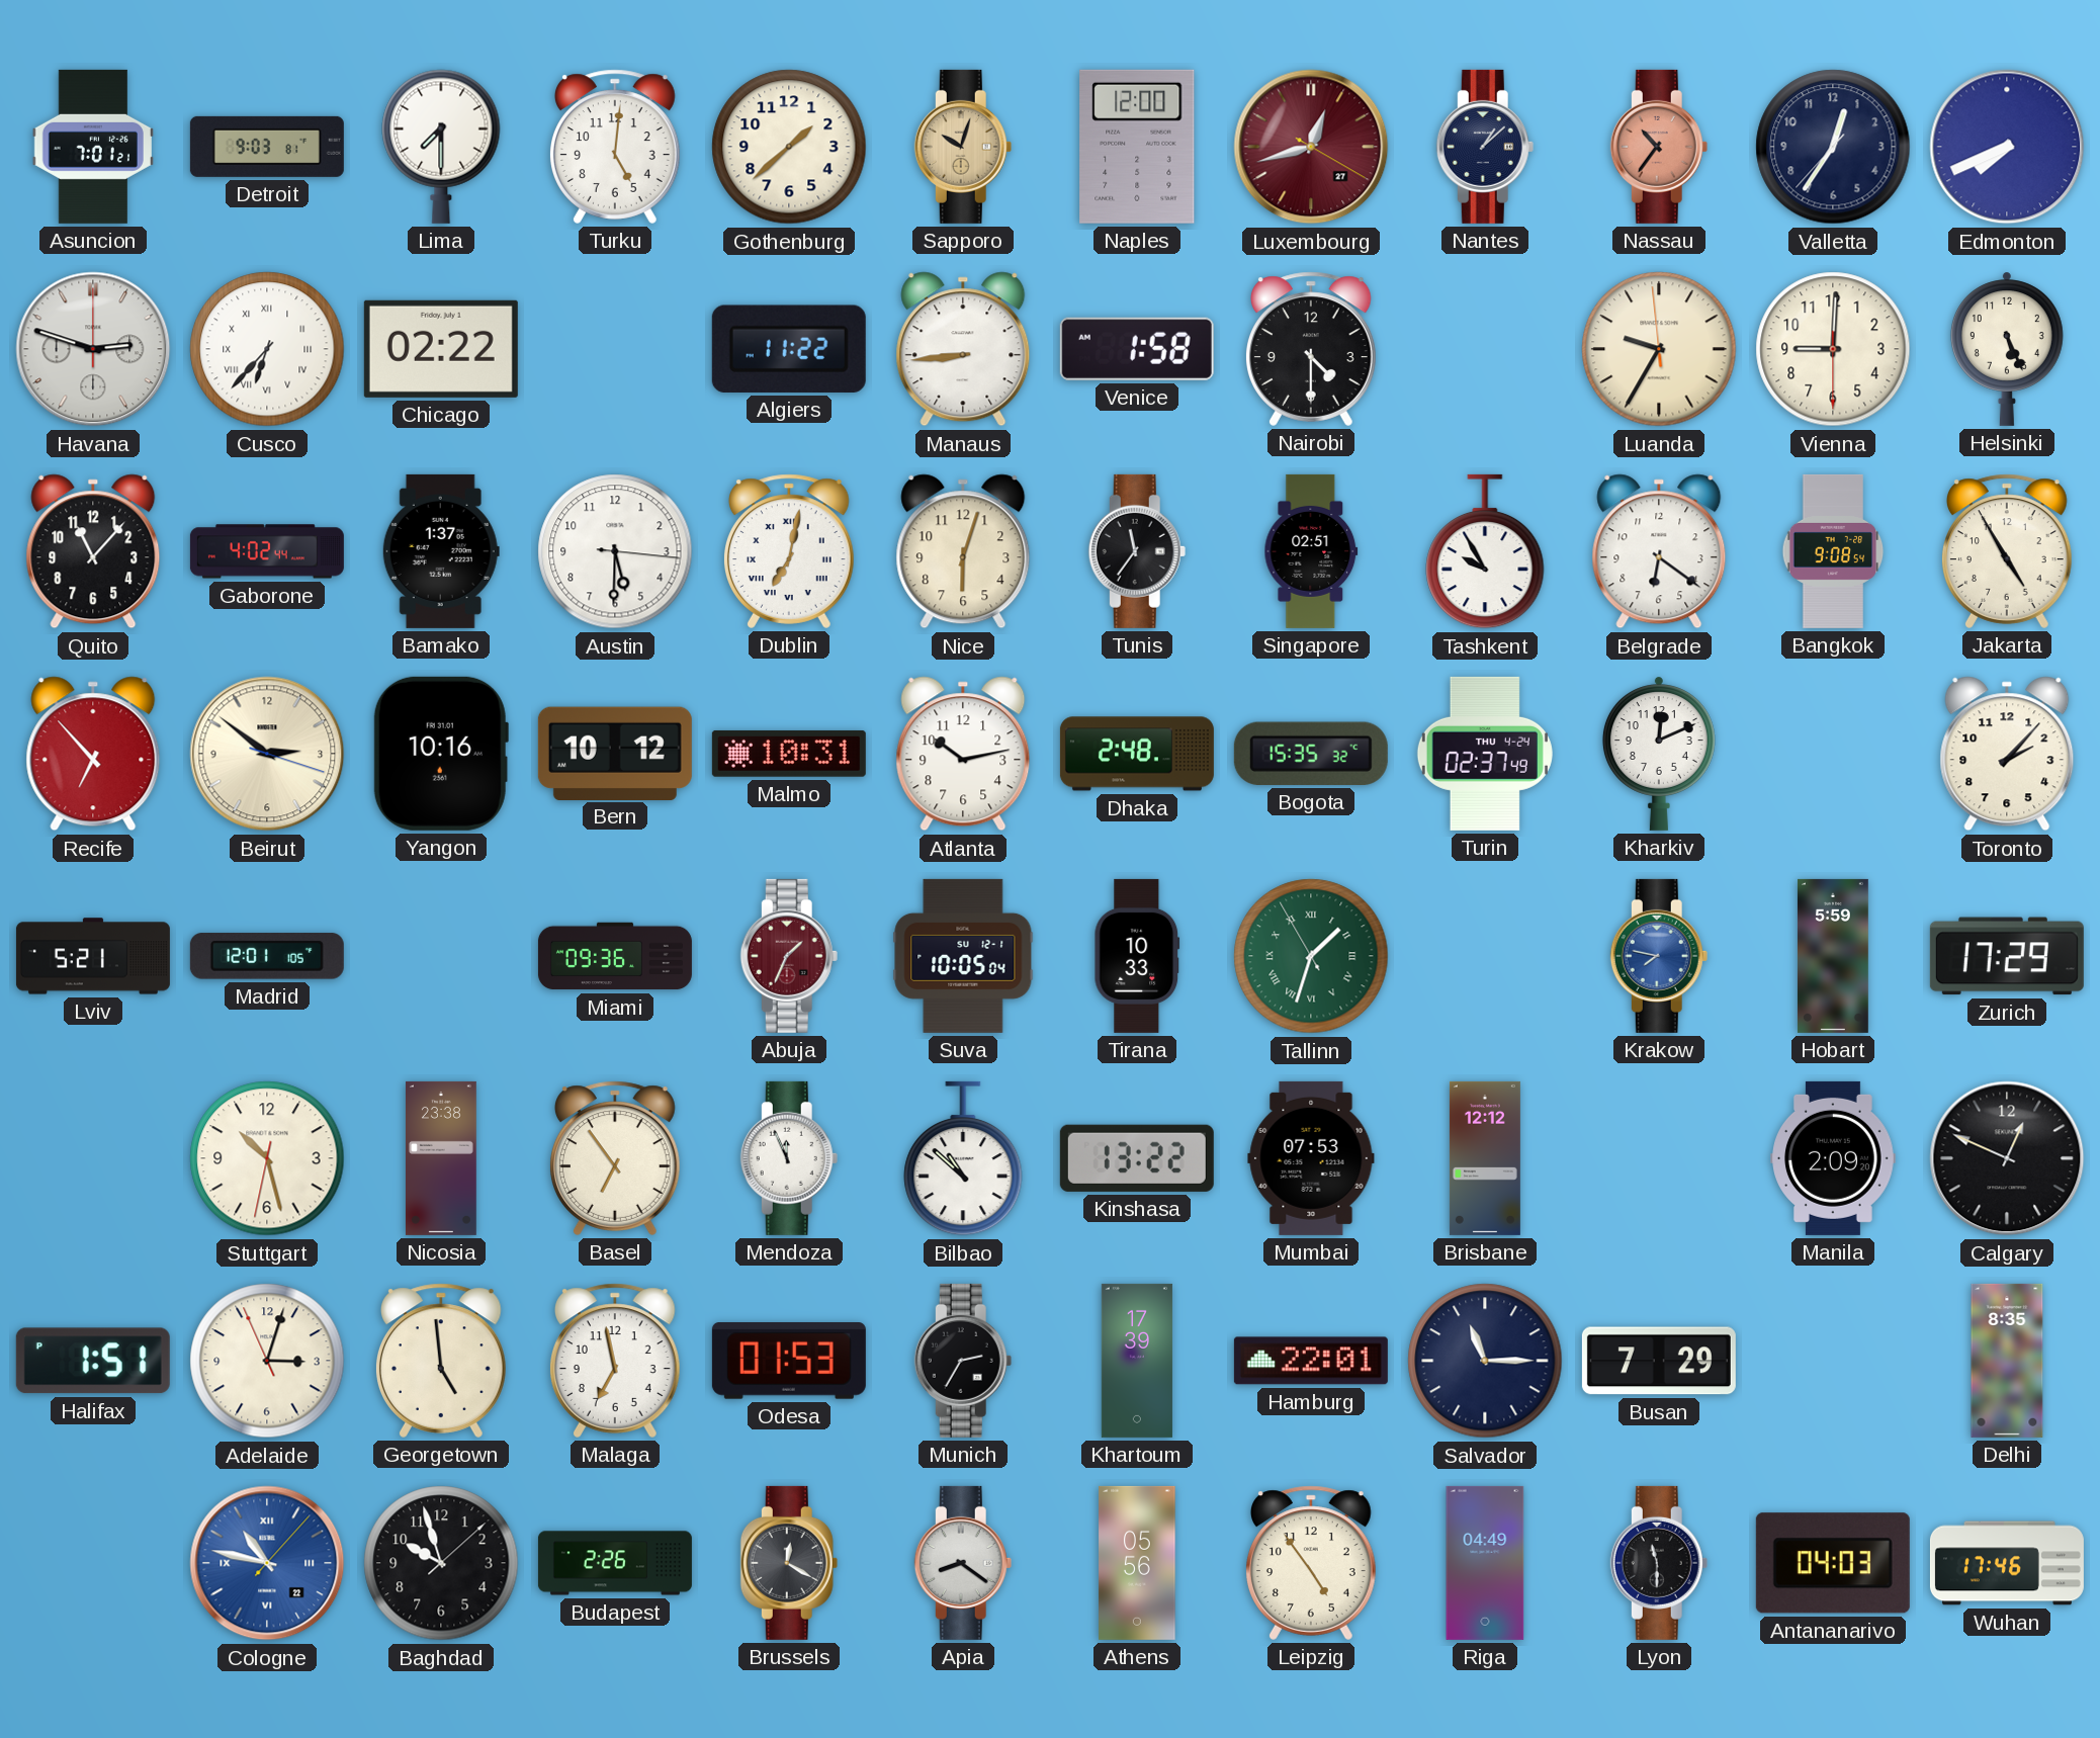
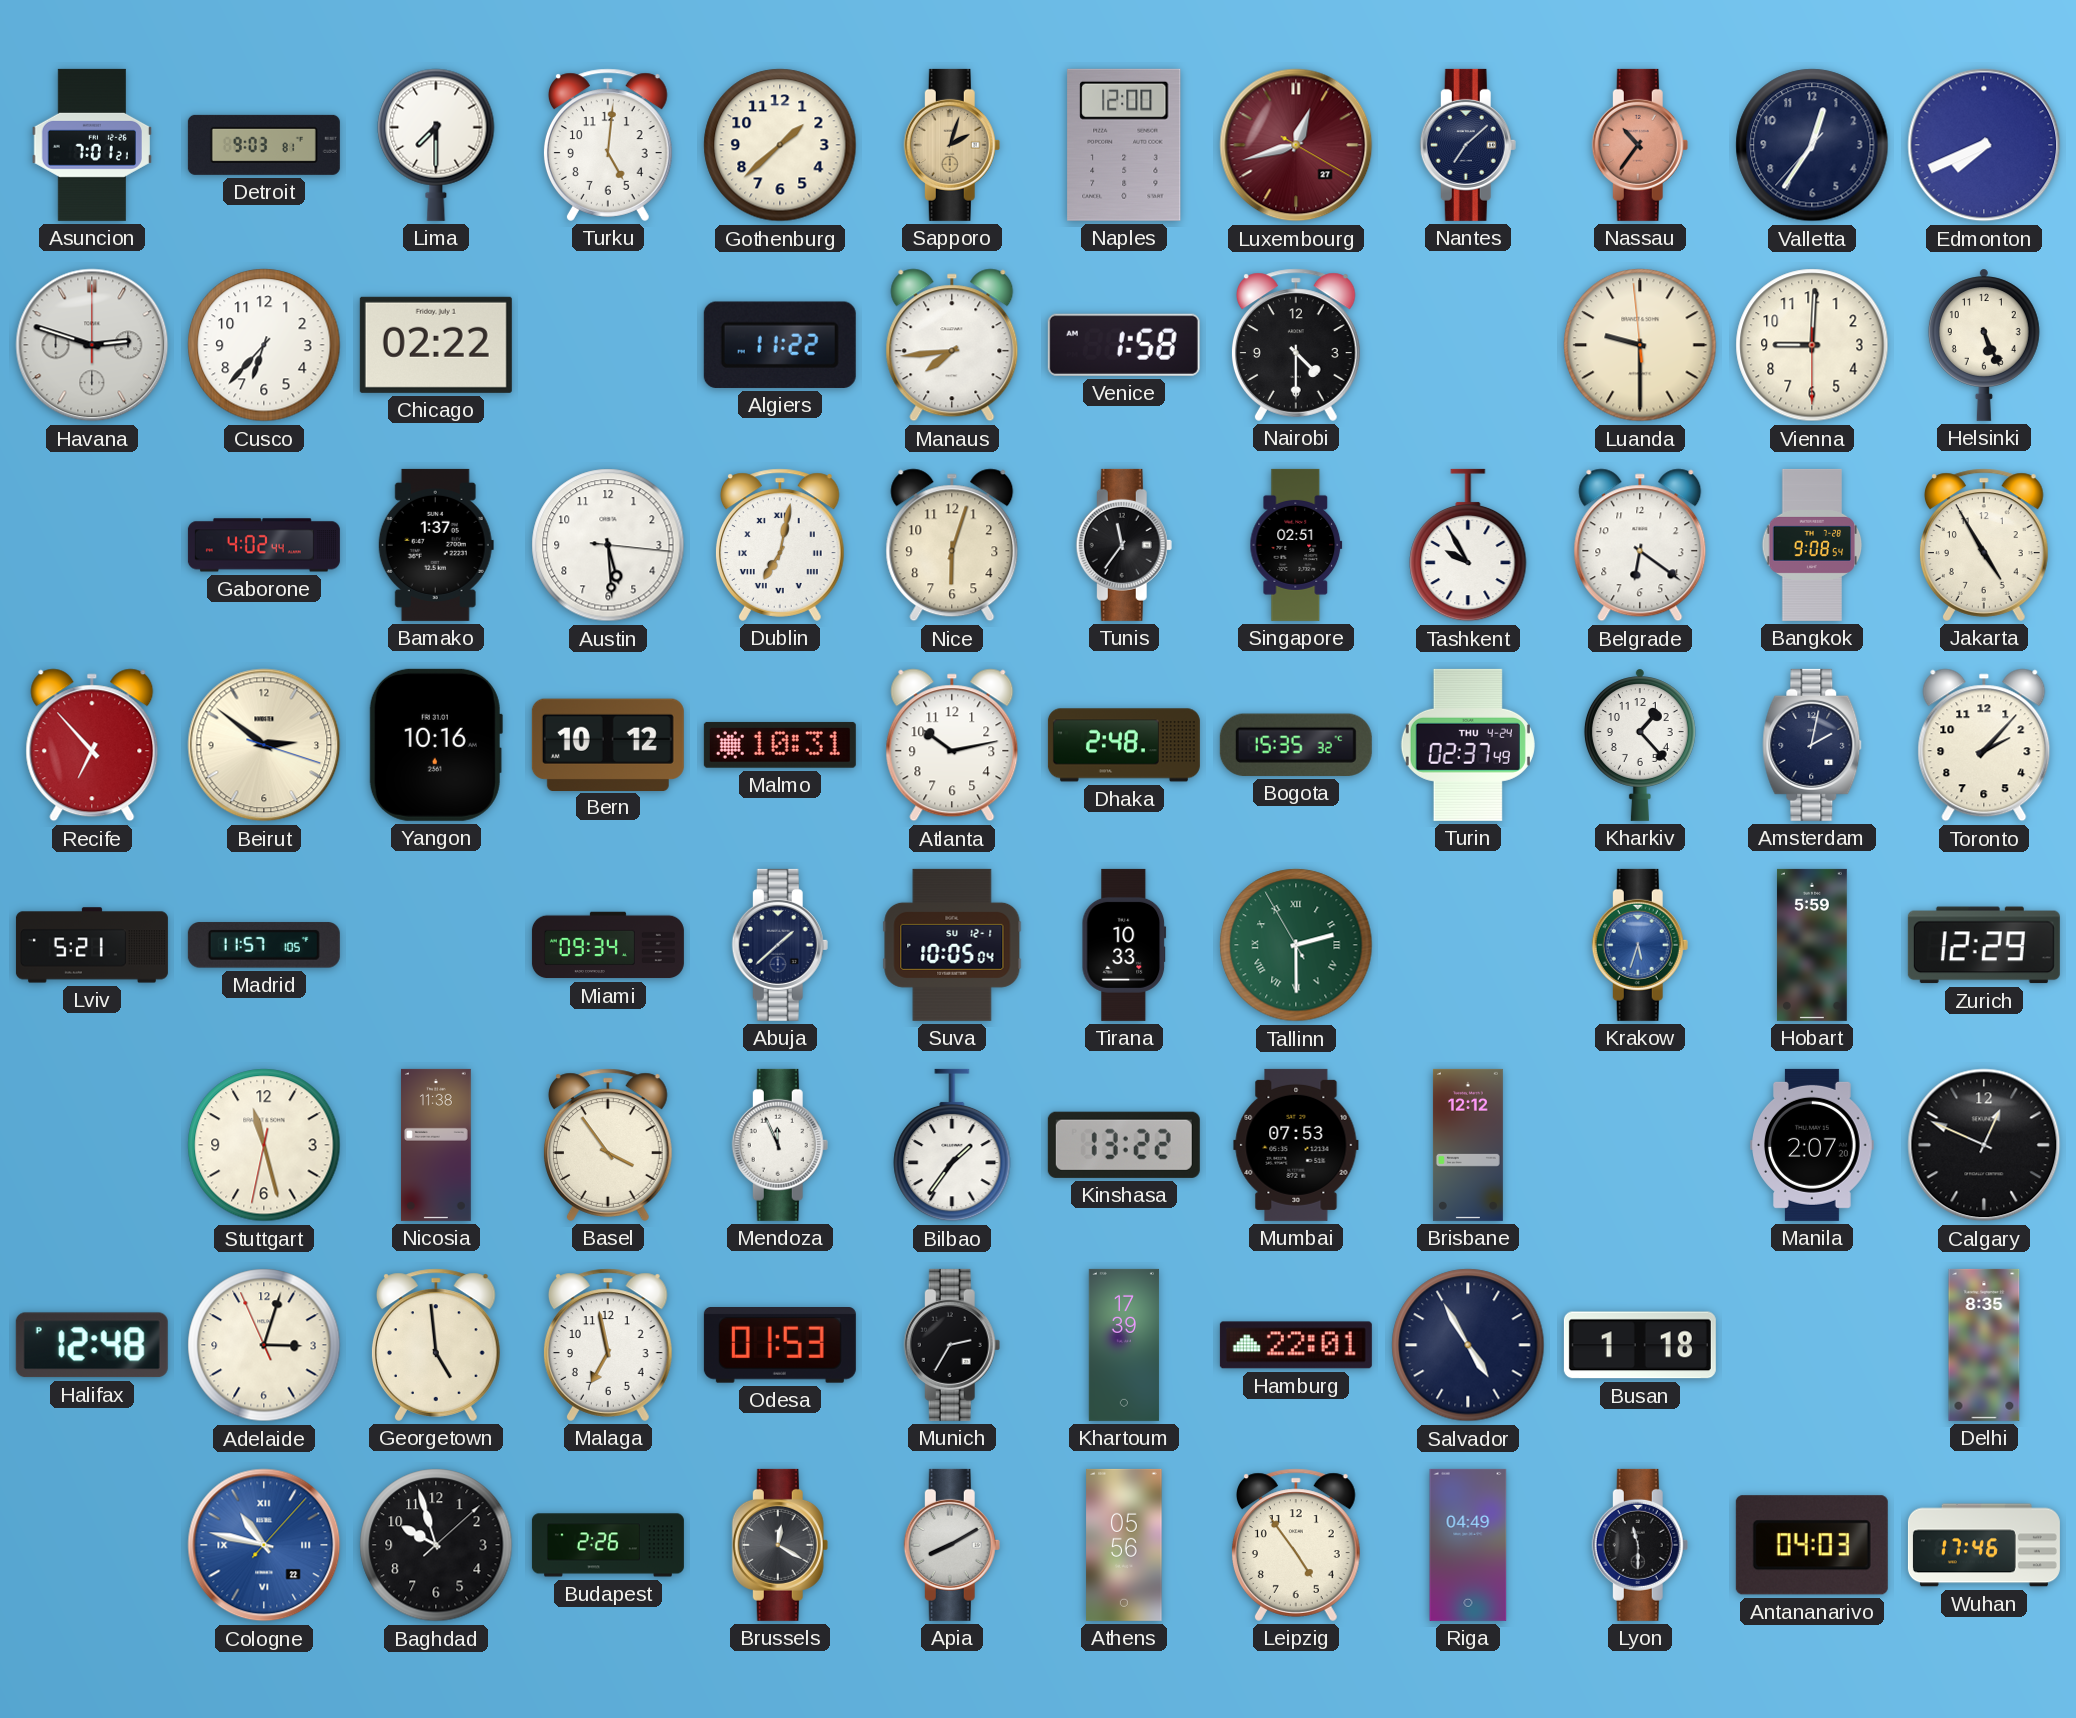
Sapporo: 10:03 -> 2:03
Nantes: 1:08 -> 7:08
Cusco numerals: Roman -> Arabic
Manaus: 8:44 -> 7:44
Luanda: 9:34 -> 9:29
Quito: 11:07 -> none
Austin: 5:30 -> 5:29
Kharkiv: 12:11 -> 1:23
Amsterdam: none -> 2:02
Madrid: 12:01 -> 11:57
Miami: 09:36 -> 09:34
Abuja: 1:34 -> 1:38
Abuja dial: burgundy -> navy
Tallinn: 1:32 -> 2:29
Krakow: 7:47 -> 5:33
Zurich: 17:29 -> 12:29
Stuttgart: 10:27 -> 11:27
Nicosia: 23:38 -> 11:38
Basel: 6:54 -> 3:54
Bilbao: 10:52 -> 1:36
Manila: 2:09 -> 2:07
Halifax: 1:51 -> 12:48
Salvador: 11:15 -> 4:55
Busan: 7:29 -> 1:18
Apia: 8:21 -> 8:10
